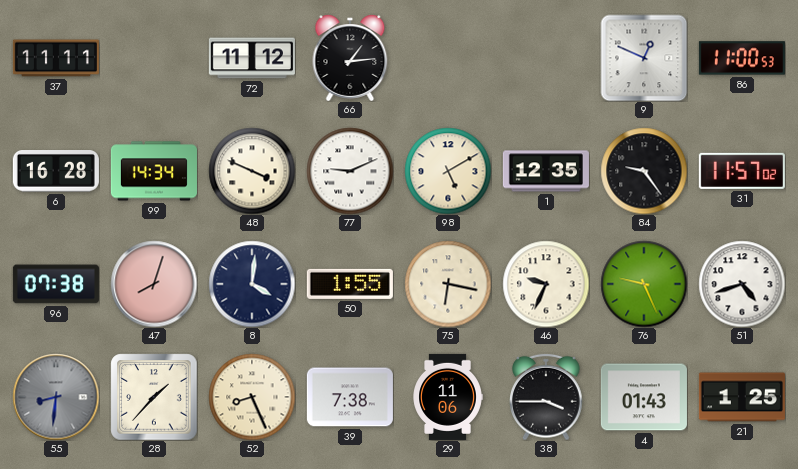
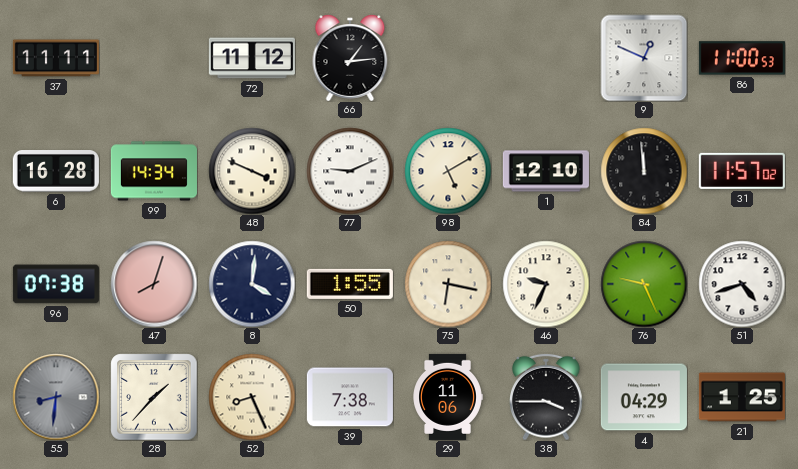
1: 12:35 -> 12:10
84: 9:24 -> 11:59
4: 01:43 -> 04:29
